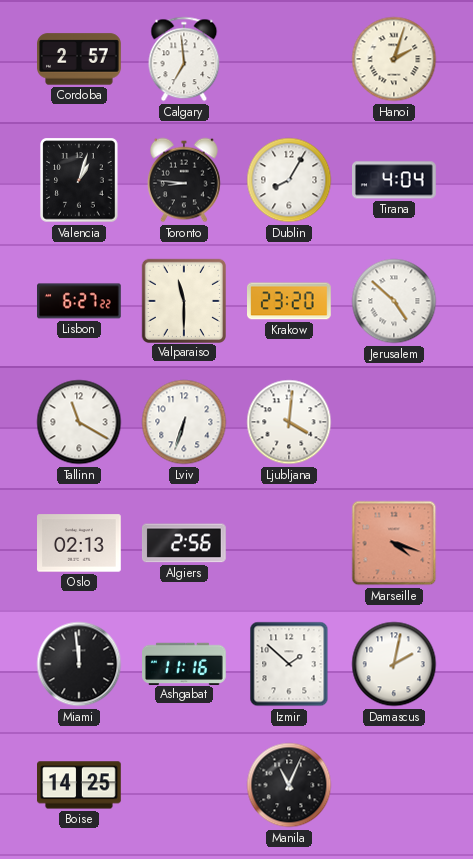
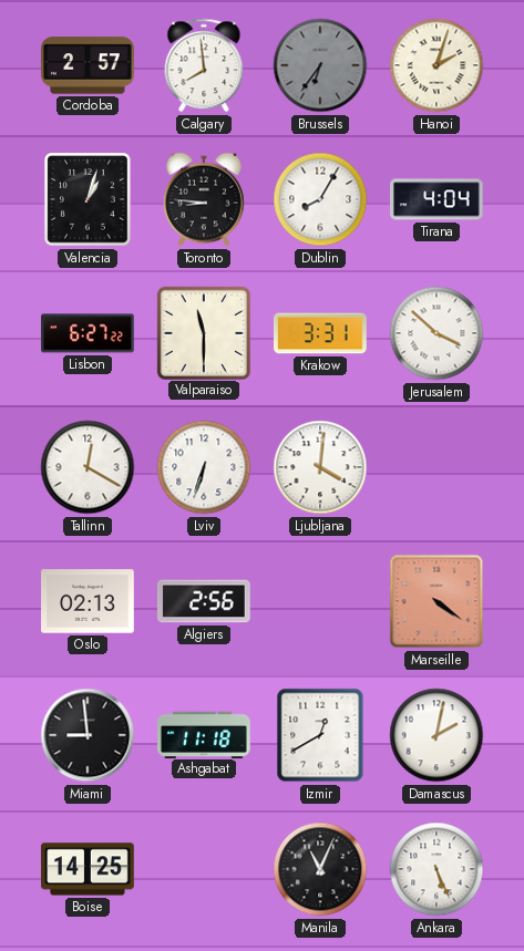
Calgary: 6:59 -> 7:59
Brussels: none -> 6:36
Krakow: 23:20 -> 3:31
Jerusalem: 4:52 -> 3:52
Tallinn: 11:20 -> 12:20
Marseille: 4:18 -> 4:21
Miami: 11:59 -> 8:59
Ashgabat: 11:16 -> 11:18
Izmir: 1:52 -> 12:40
Ankara: none -> 5:26
